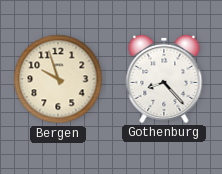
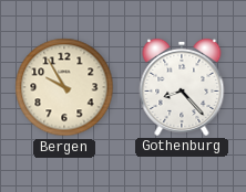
Bergen: 9:57 -> 9:55
